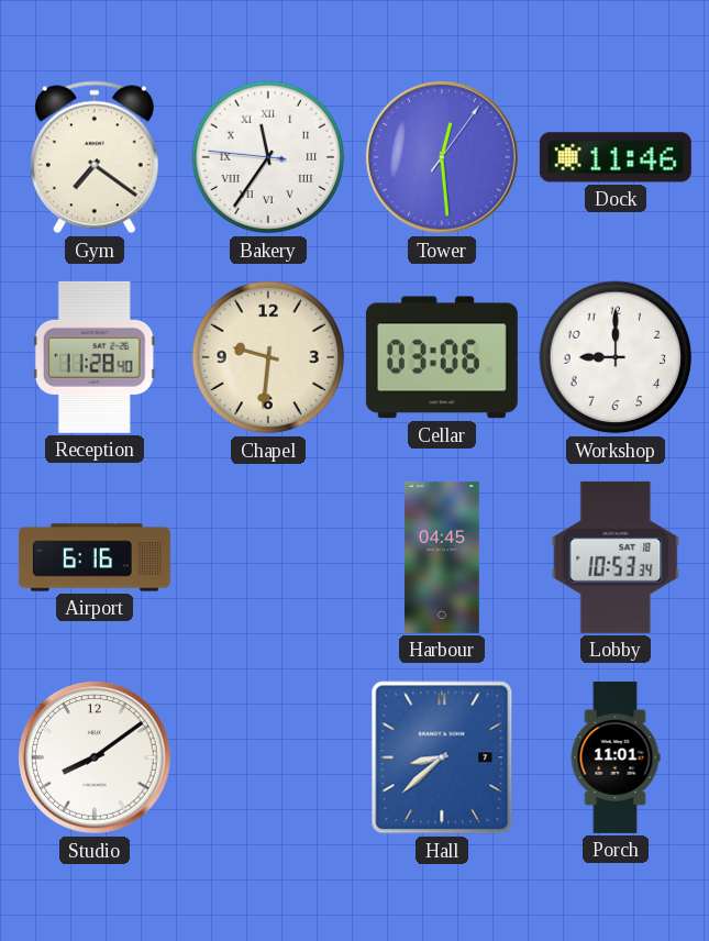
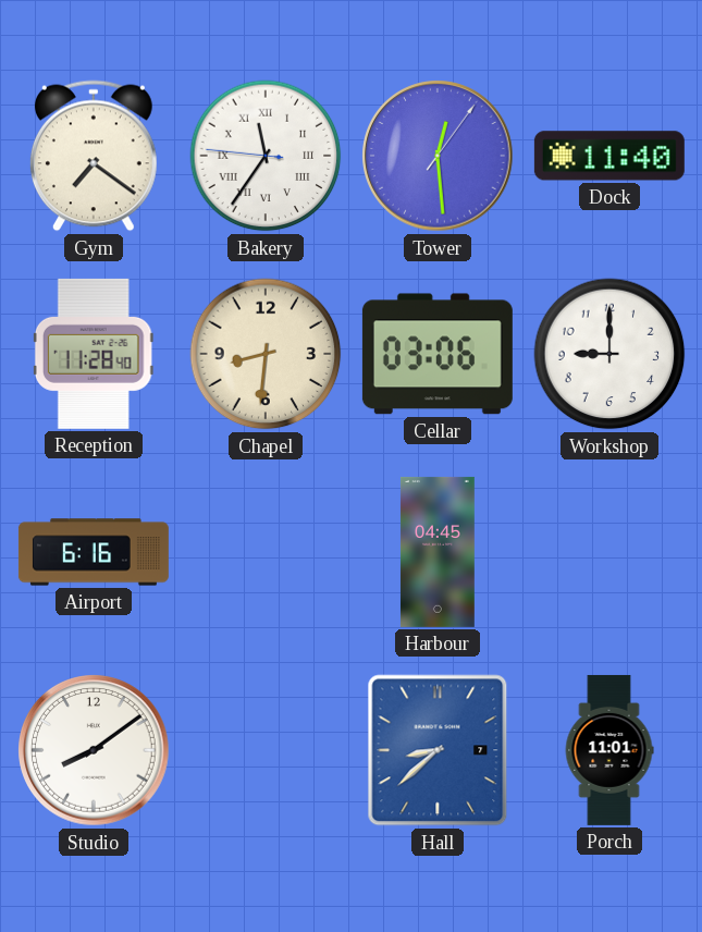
Dock: 11:46 -> 11:40
Chapel: 9:31 -> 8:31
Lobby: 10:53 -> none
